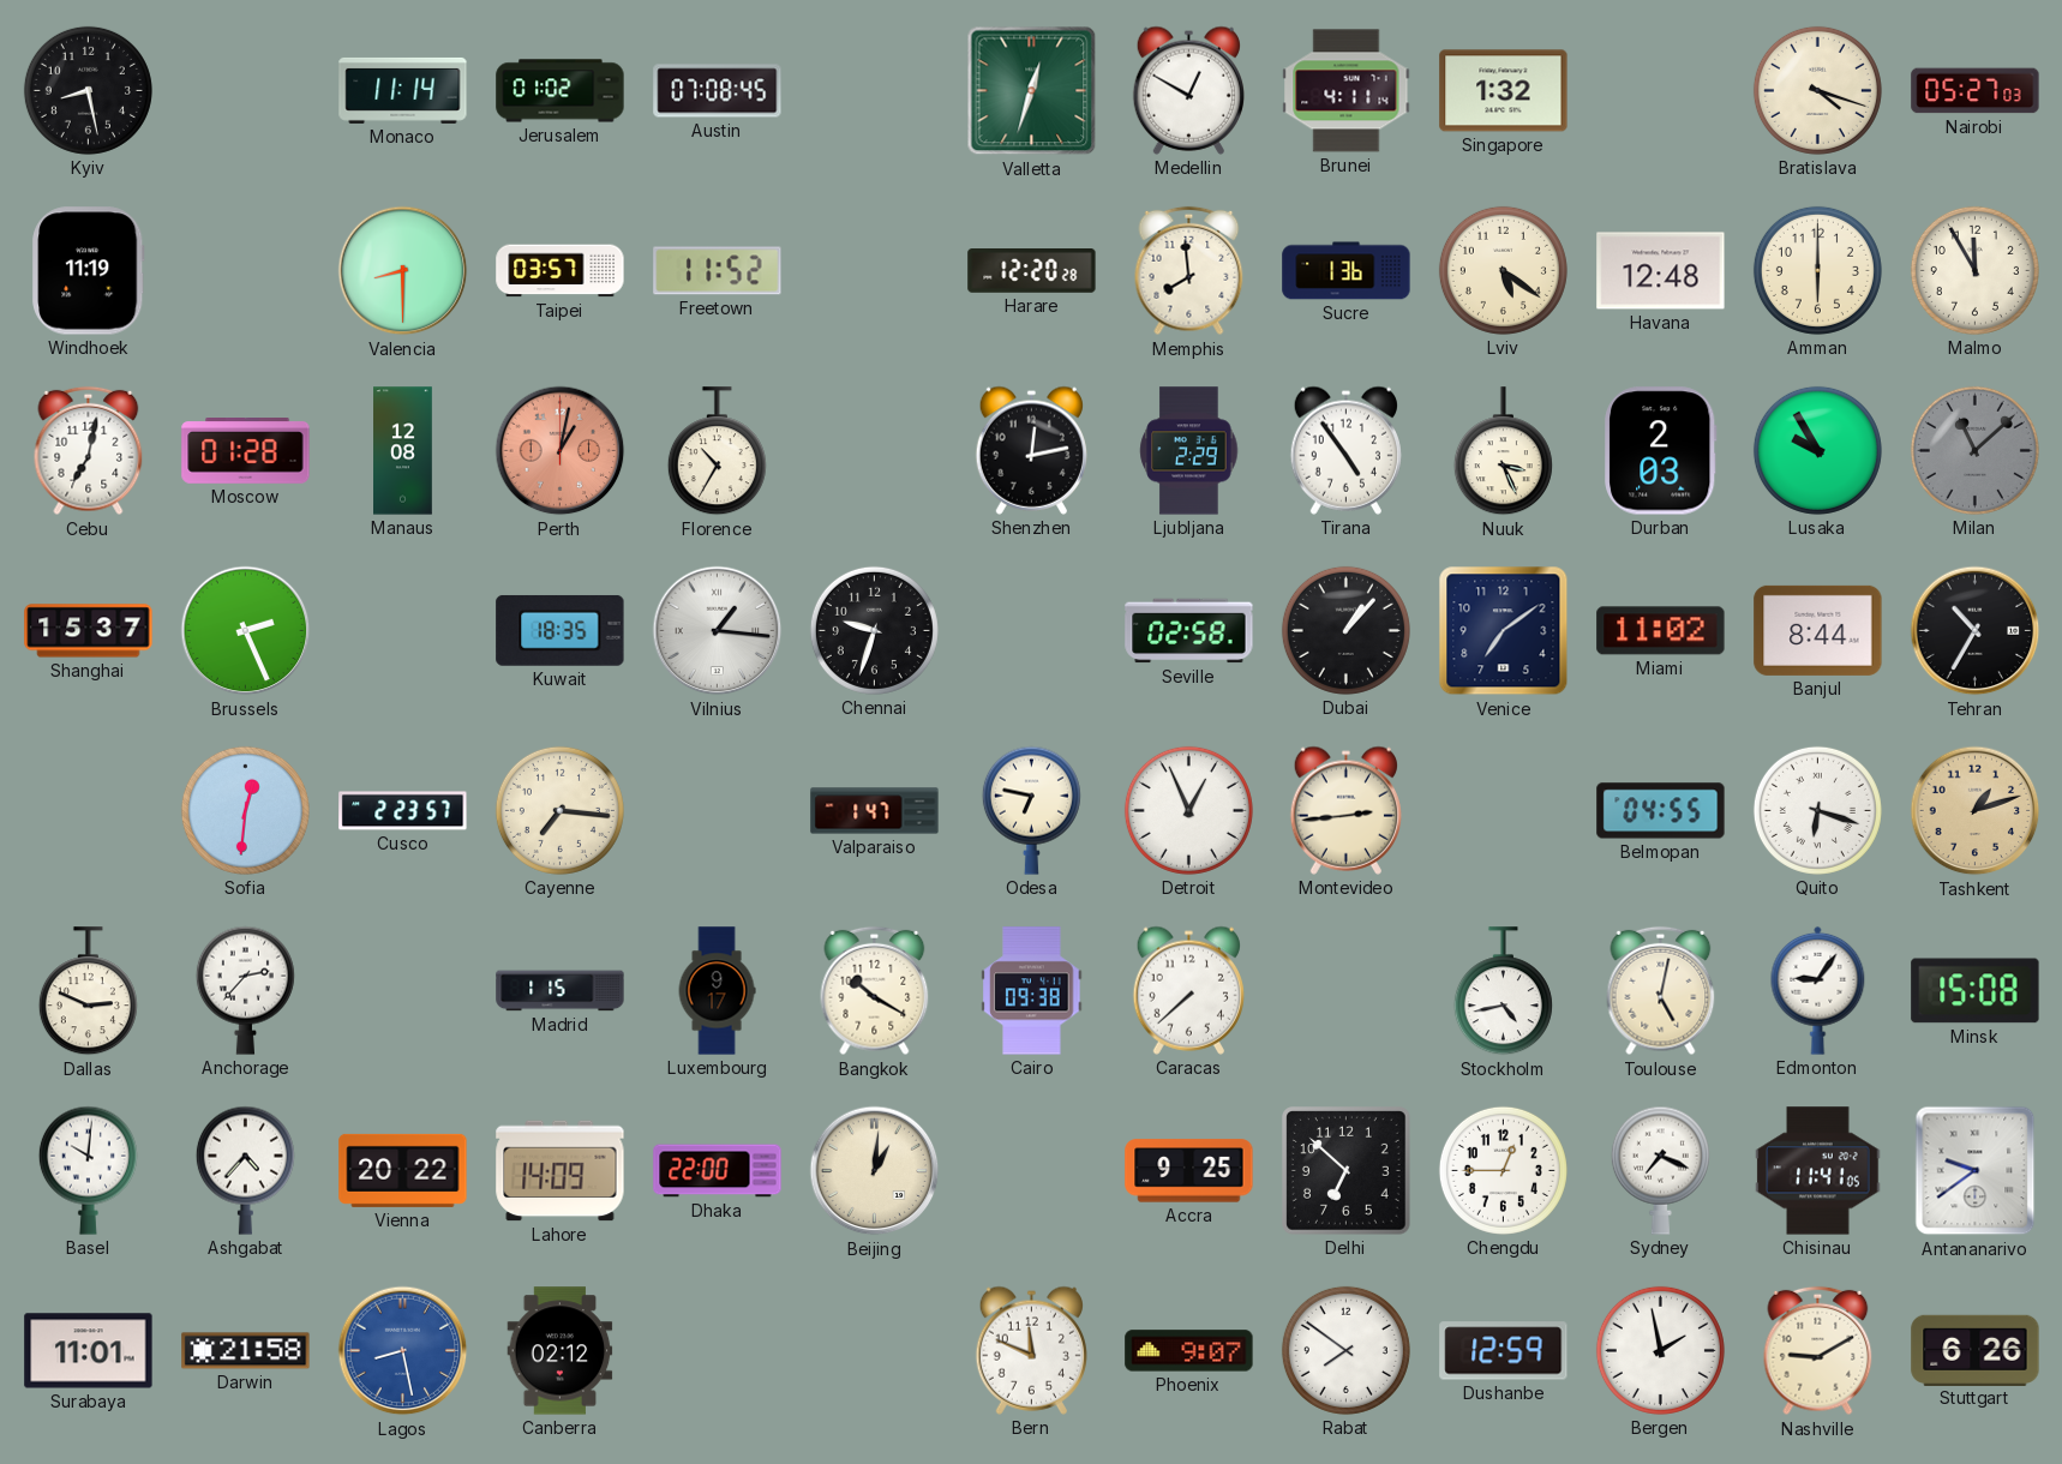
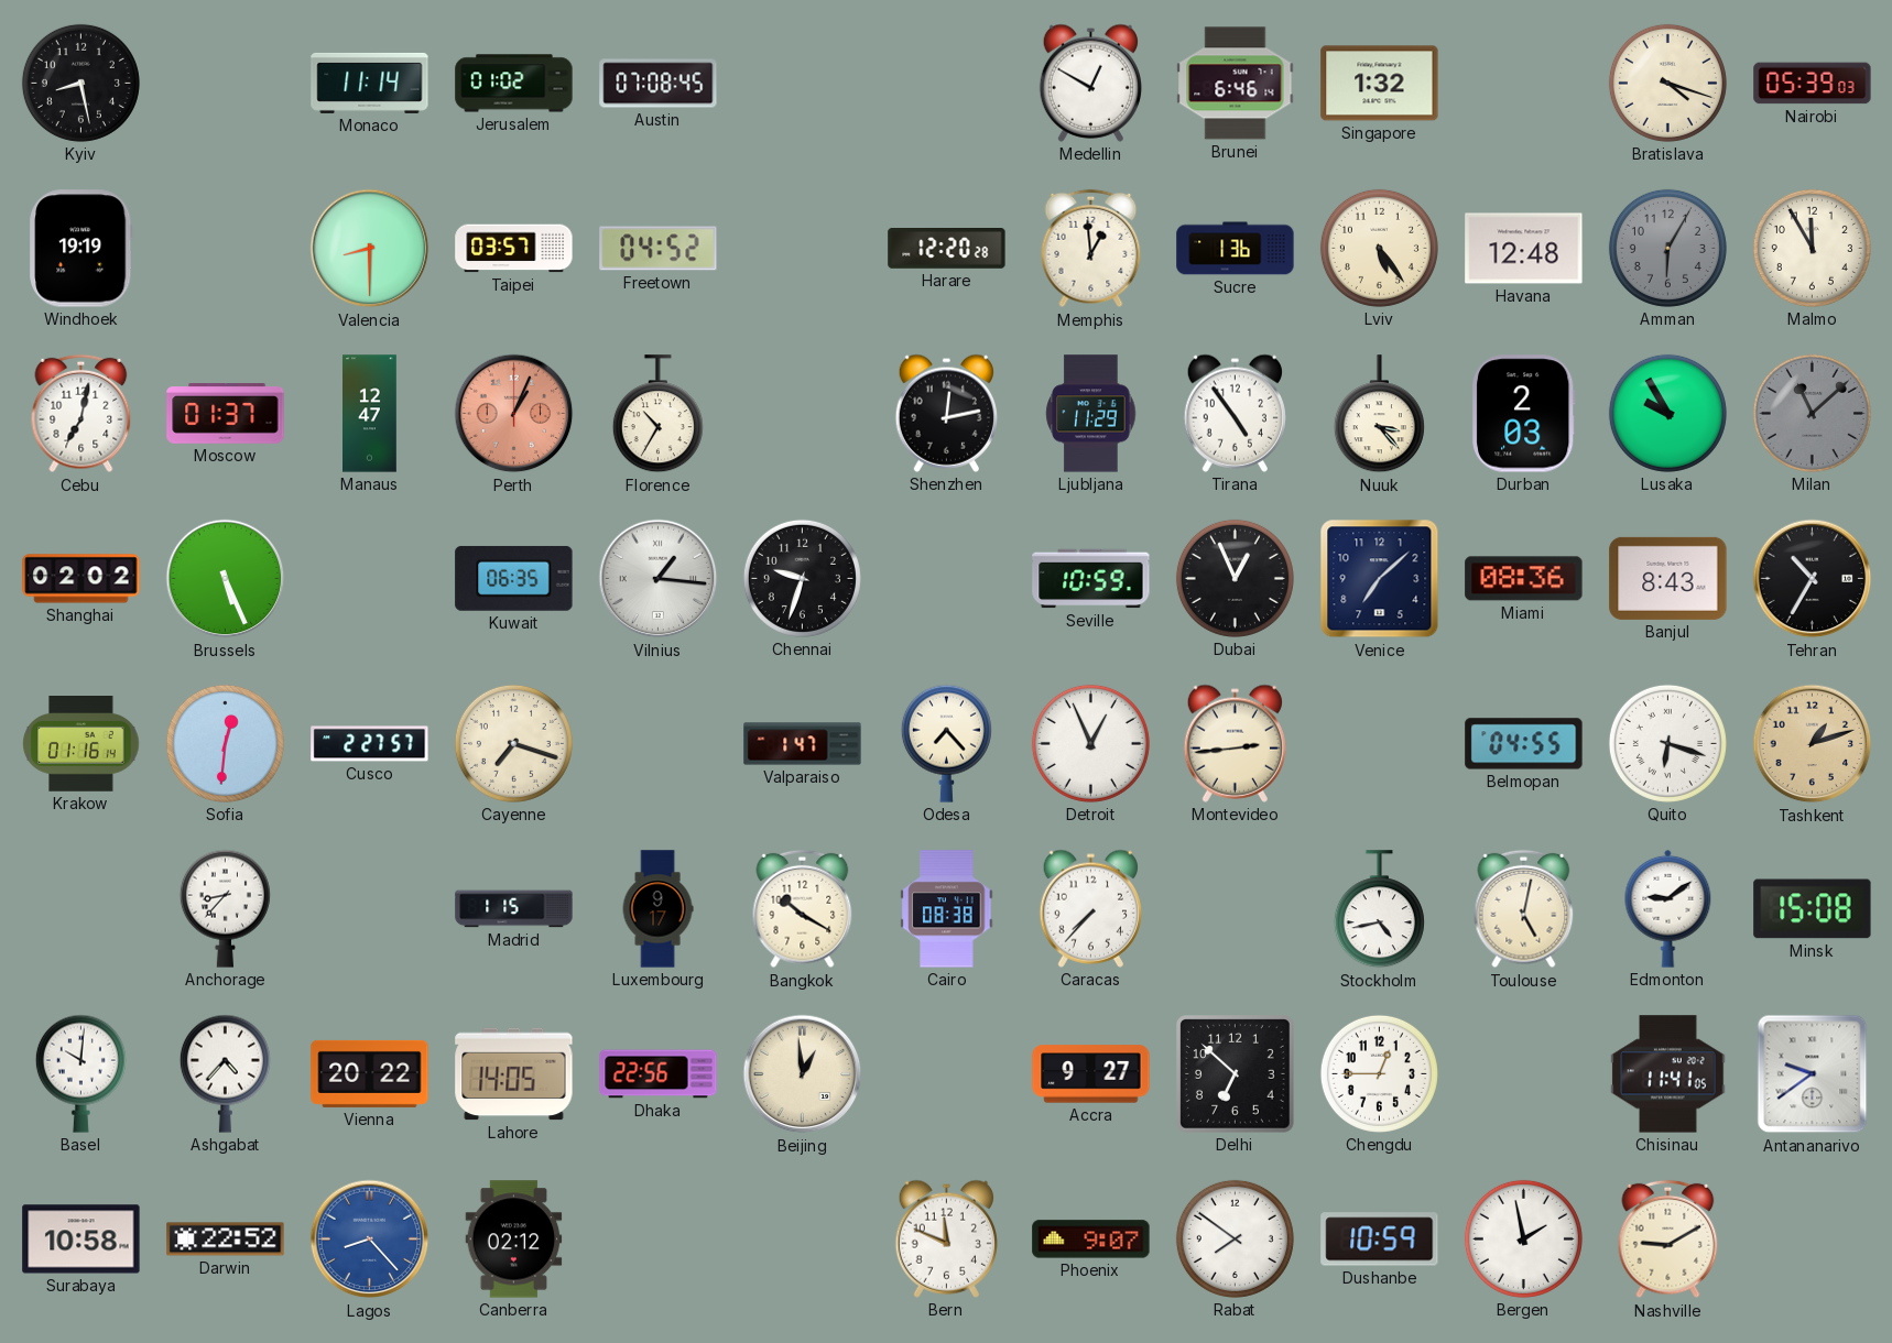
Valletta: 12:33 -> none
Brunei: 4:11 -> 6:46
Nairobi: 05:27 -> 05:39
Windhoek: 11:19 -> 19:19
Freetown: 11:52 -> 04:52
Memphis: 7:59 -> 12:59
Lviv: 5:21 -> 5:24
Amman: 6:00 -> 6:05
Amman dial: cream -> grey
Moscow: 01:28 -> 01:37
Manaus: 12:08 -> 12:47
Perth: 1:02 -> 1:04
Ljubljana: 2:29 -> 11:29
Nuuk: 3:26 -> 3:23
Shanghai: 15:37 -> 02:02
Brussels: 2:26 -> 5:26
Kuwait: 18:35 -> 06:35
Seville: 02:58 -> 10:59
Dubai: 1:07 -> 12:56
Venice: 7:09 -> 7:08
Miami: 11:02 -> 08:36
Banjul: 8:44 -> 8:43
Krakow: none -> 01:16
Cusco: 2:23 -> 2:27
Cayenne: 7:16 -> 7:18
Odesa: 6:47 -> 7:23
Dallas: 2:49 -> none
Anchorage: 2:37 -> 8:37
Cairo: 09:38 -> 08:38
Caracas: 7:38 -> 7:37
Edmonton: 9:06 -> 9:09
Lahore: 14:09 -> 14:05
Dhaka: 22:00 -> 22:56
Beijing: 1:01 -> 12:59
Accra: 9:25 -> 9:27
Sydney: 7:19 -> none
Surabaya: 11:01 -> 10:58
Darwin: 21:58 -> 22:52
Lagos: 8:28 -> 8:23
Dushanbe: 12:59 -> 10:59
Stuttgart: 6:26 -> none
